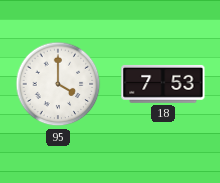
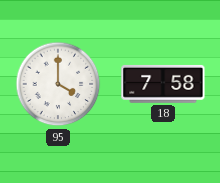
18: 7:53 -> 7:58
